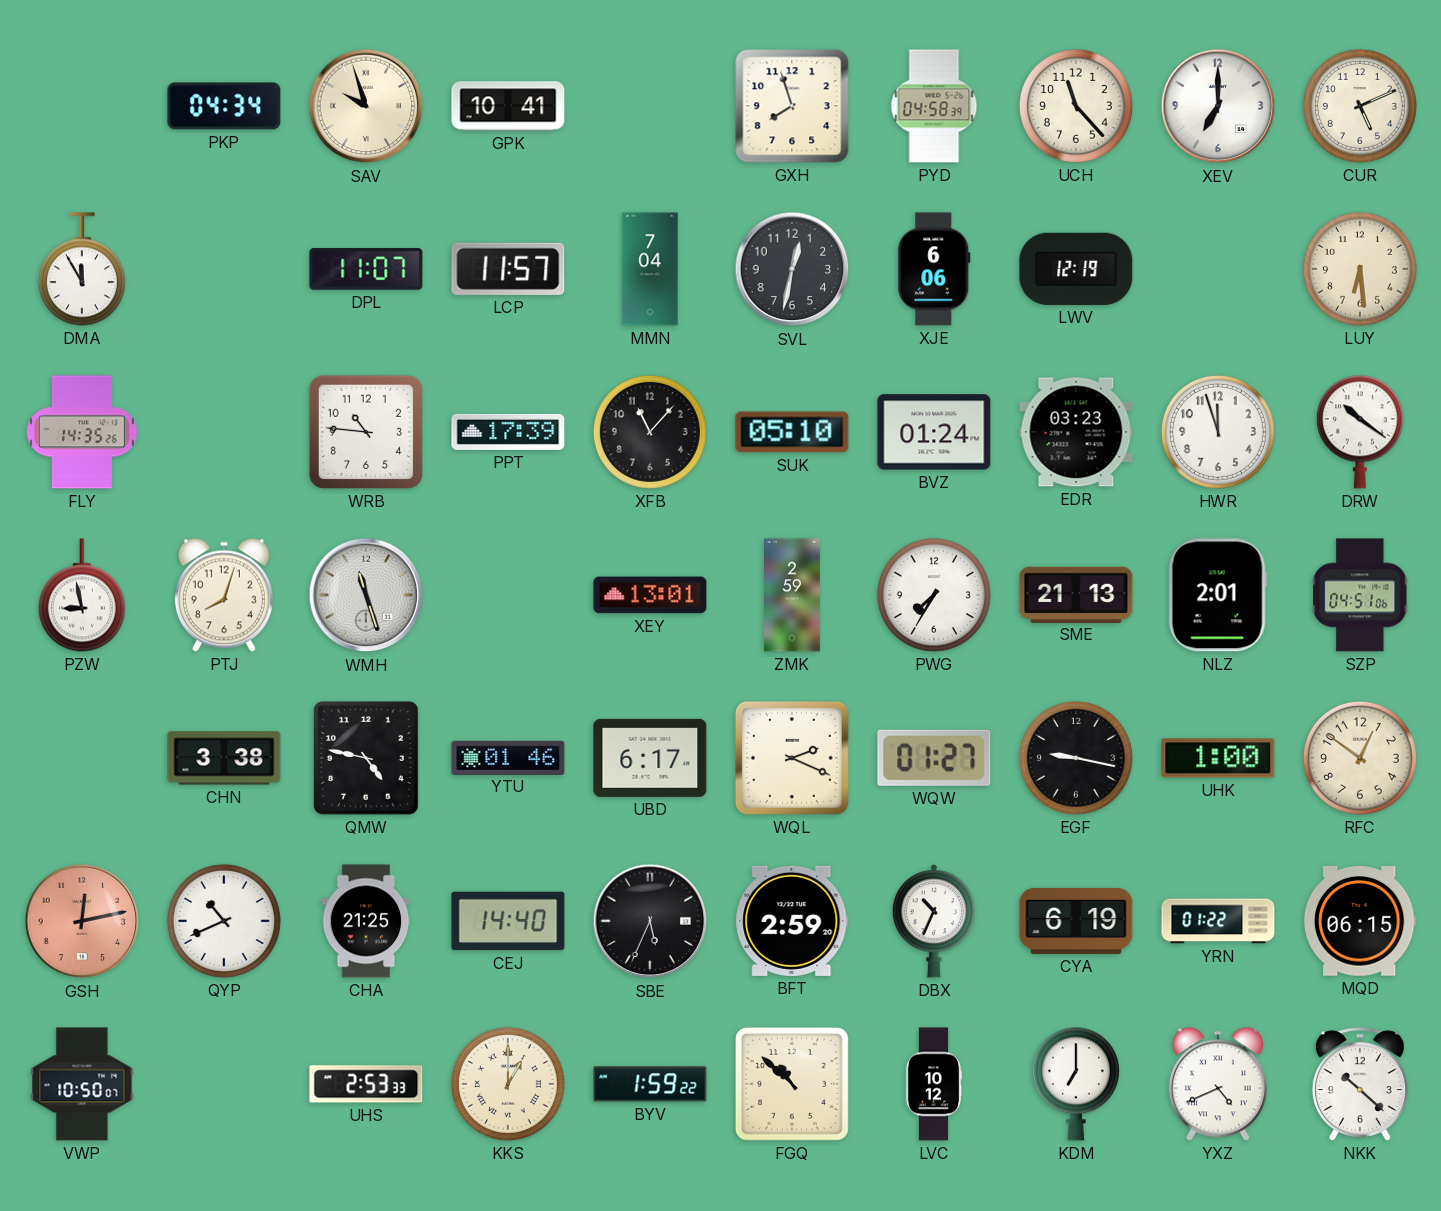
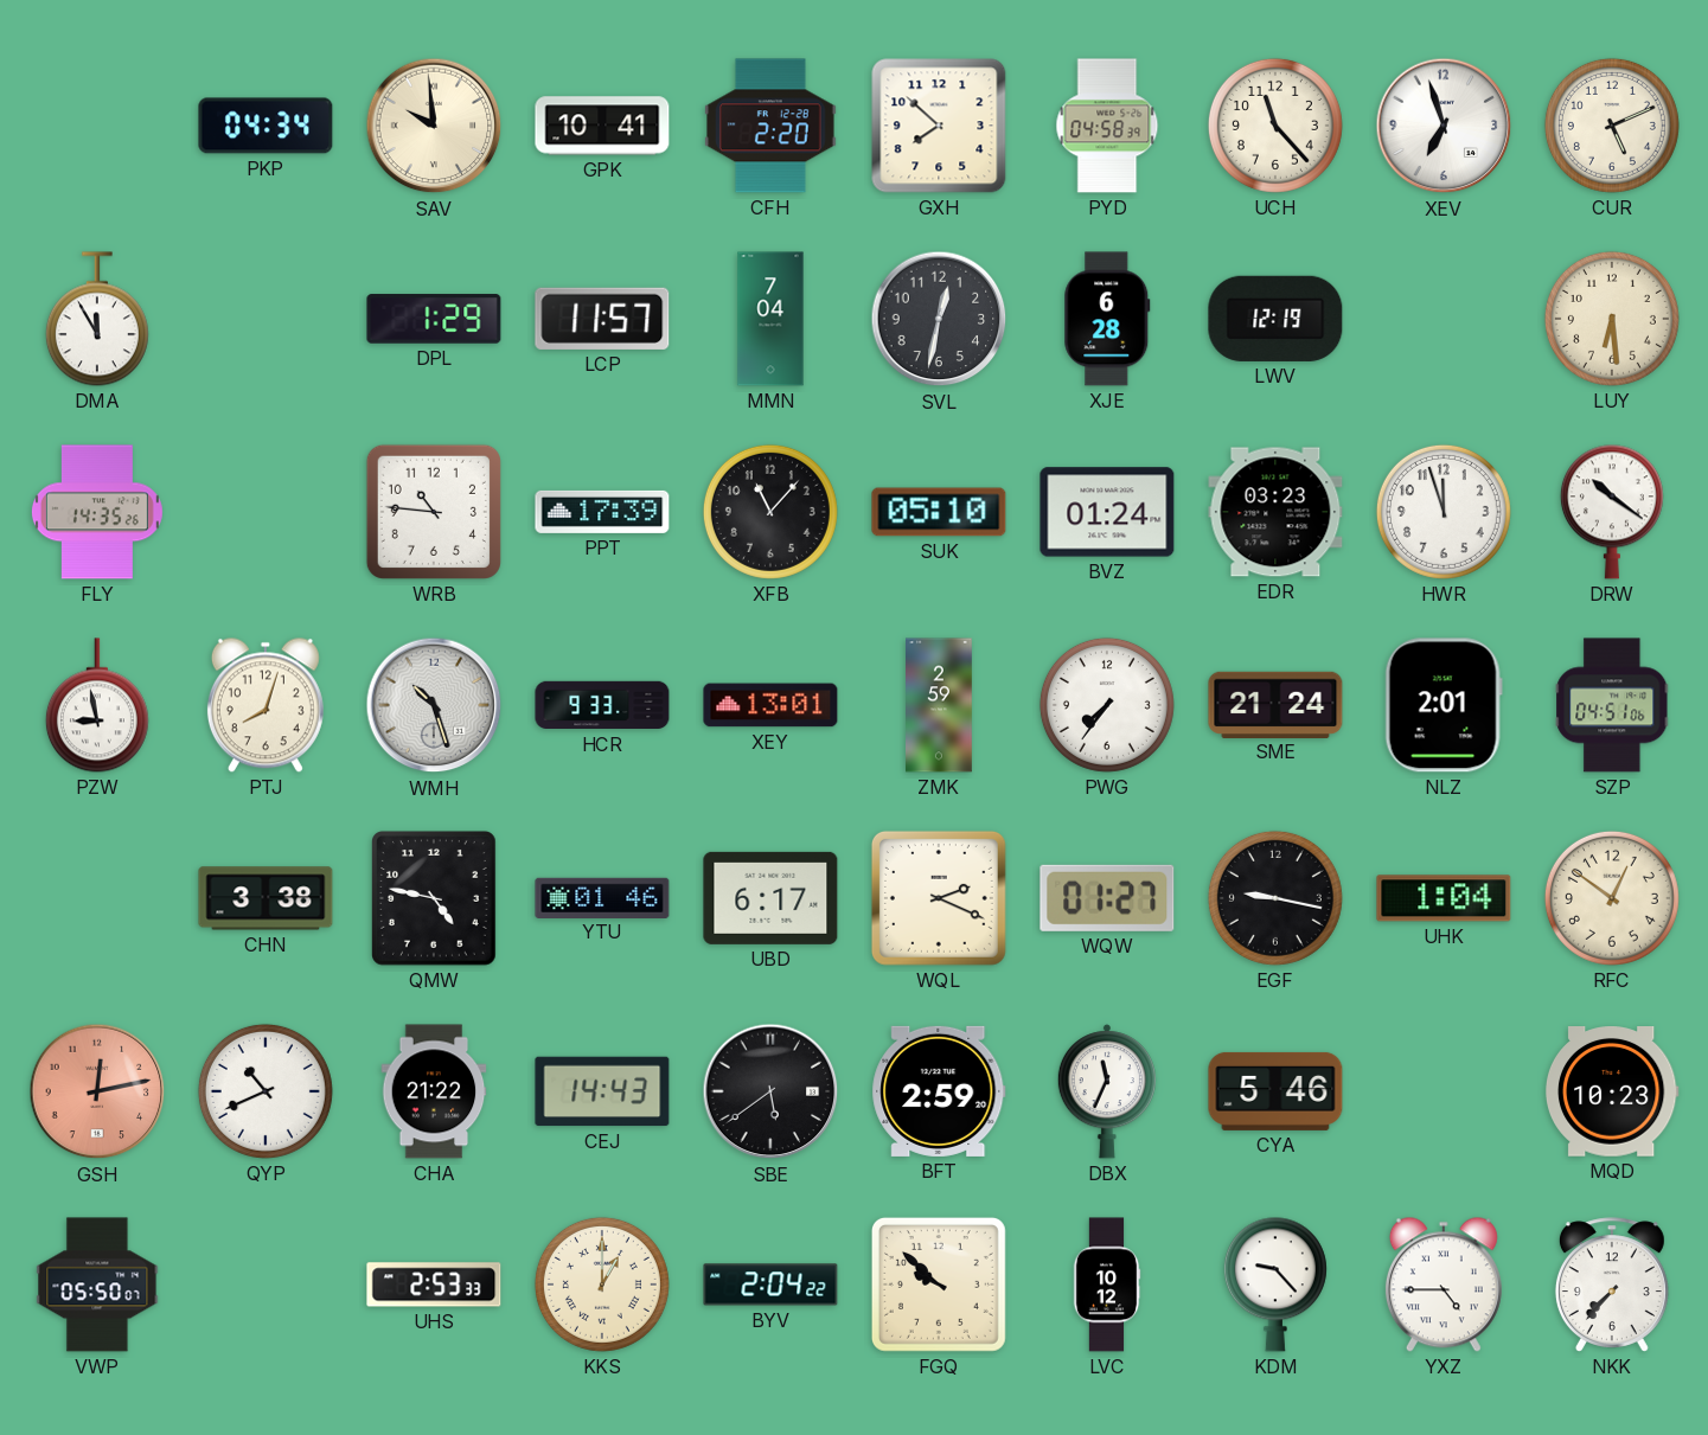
SAV: 9:57 -> 9:59
CFH: none -> 2:20
GXH: 7:57 -> 7:52
XEV: 7:00 -> 6:57
DPL: 11:07 -> 1:29
XJE: 6:06 -> 6:28
WMH: 11:27 -> 10:27
HCR: none -> 9:33
PWG: 7:35 -> 7:36
SME: 21:13 -> 21:24
UHK: 1:00 -> 1:04
CHA: 21:25 -> 21:22
CEJ: 14:40 -> 14:43
SBE: 5:34 -> 5:39
DBX: 10:34 -> 11:34
CYA: 6:19 -> 5:46
YRN: 01:22 -> none
MQD: 06:15 -> 10:23
VWP: 10:50 -> 05:50
BYV: 1:59 -> 2:04
FGQ: 10:52 -> 9:52
KDM: 7:00 -> 9:23
YXZ: 4:41 -> 4:45
NKK: 10:22 -> 7:37
